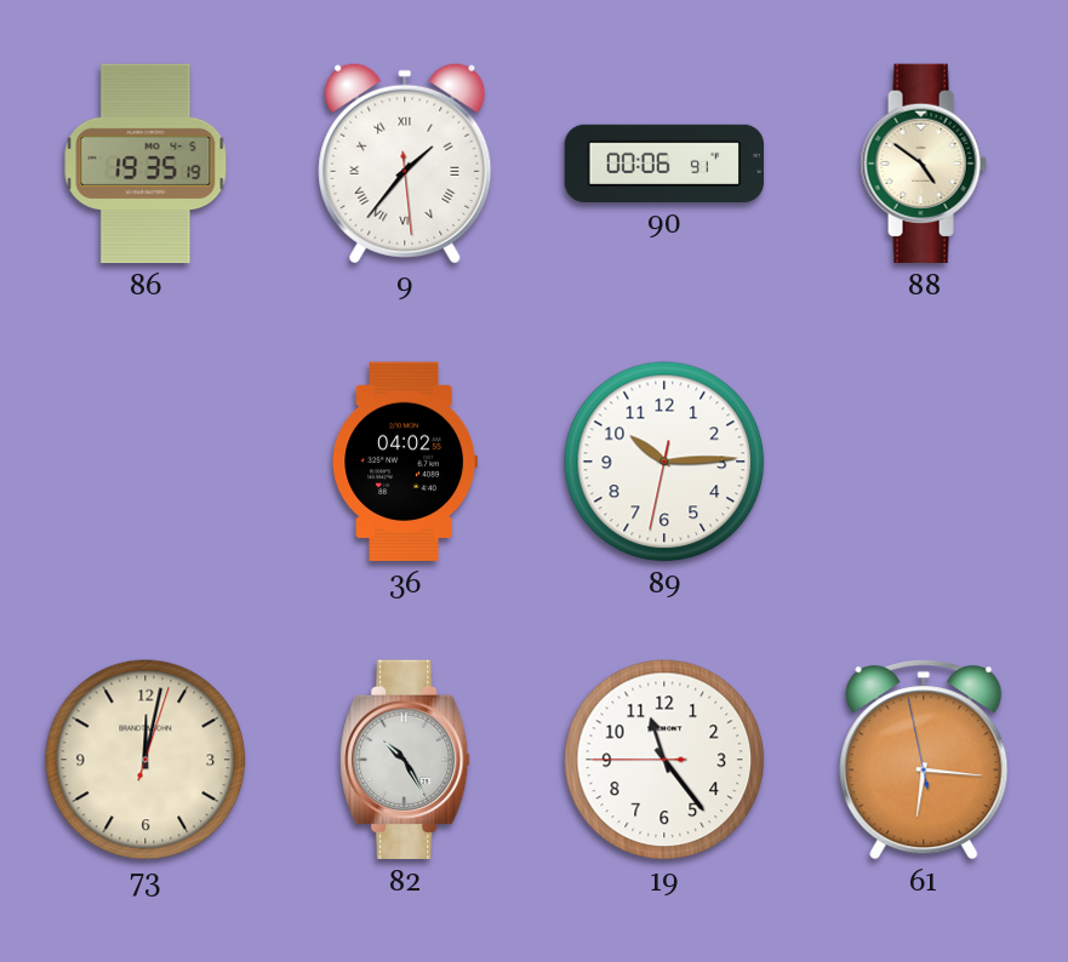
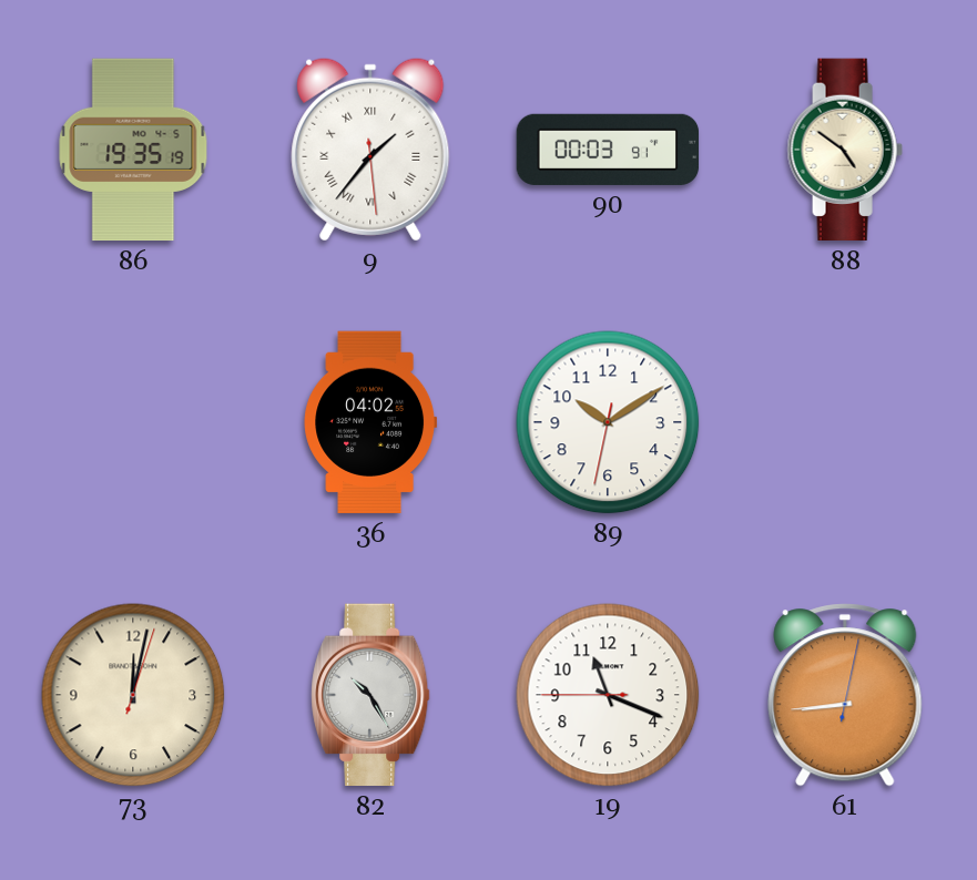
90: 00:06 -> 00:03
89: 10:14 -> 10:09
19: 11:23 -> 11:18
61: 6:15 -> 8:44
